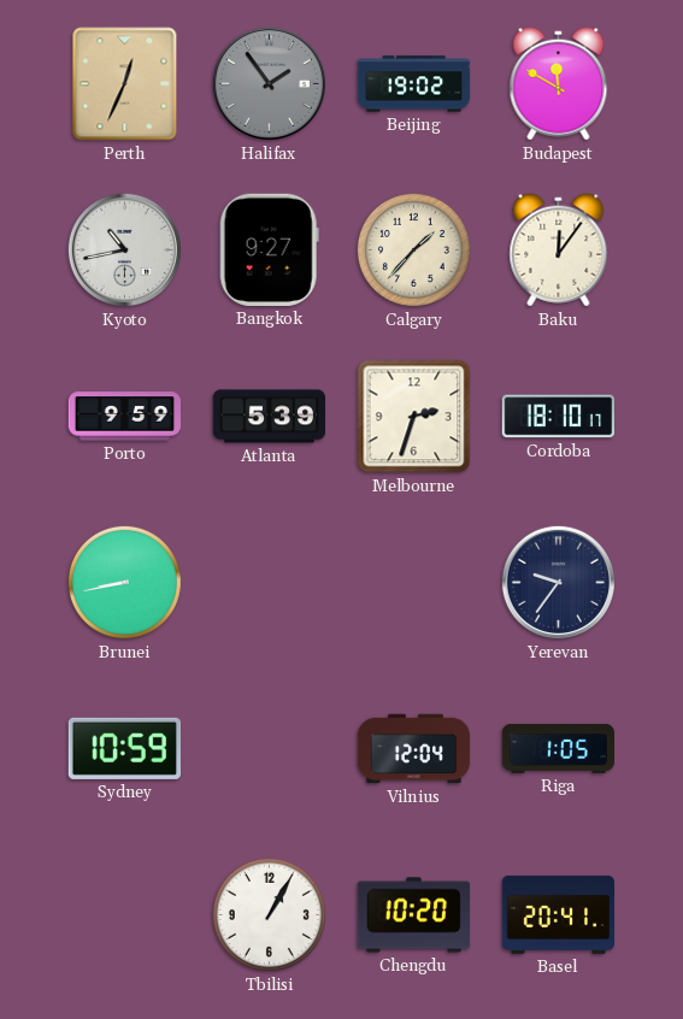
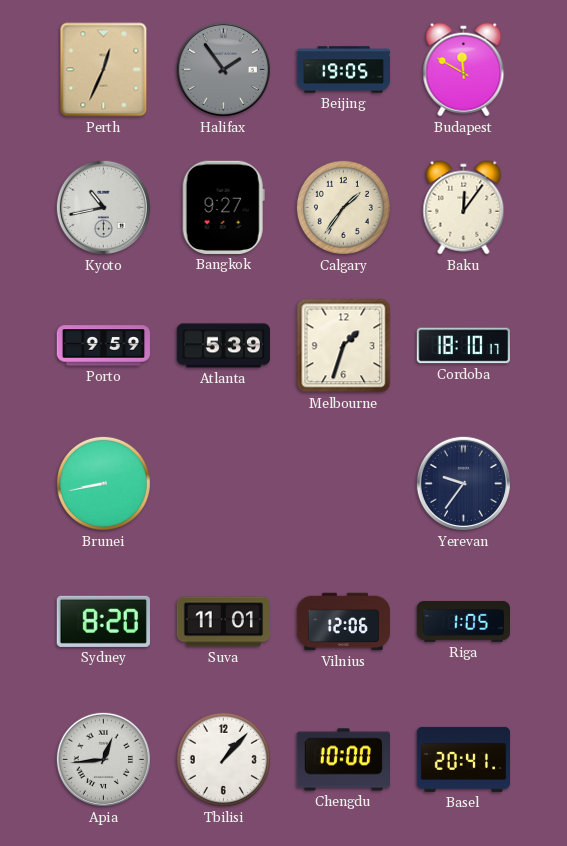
Beijing: 19:02 -> 19:05
Calgary: 1:37 -> 1:36
Melbourne: 2:33 -> 1:33
Sydney: 10:59 -> 8:20
Suva: none -> 11:01
Vilnius: 12:04 -> 12:06
Apia: none -> 12:44
Tbilisi: 1:05 -> 1:07
Chengdu: 10:20 -> 10:00
